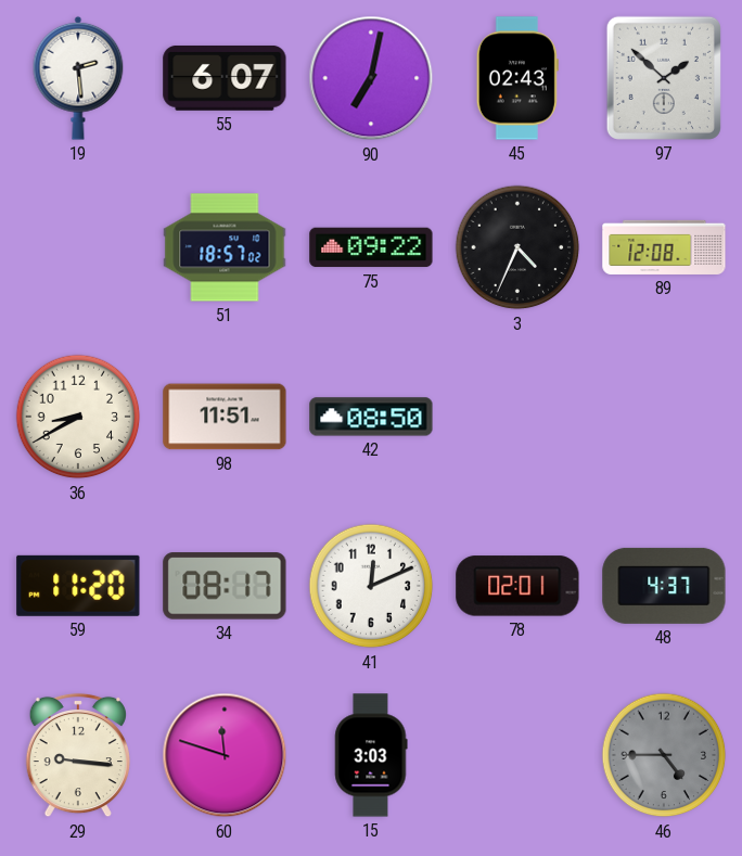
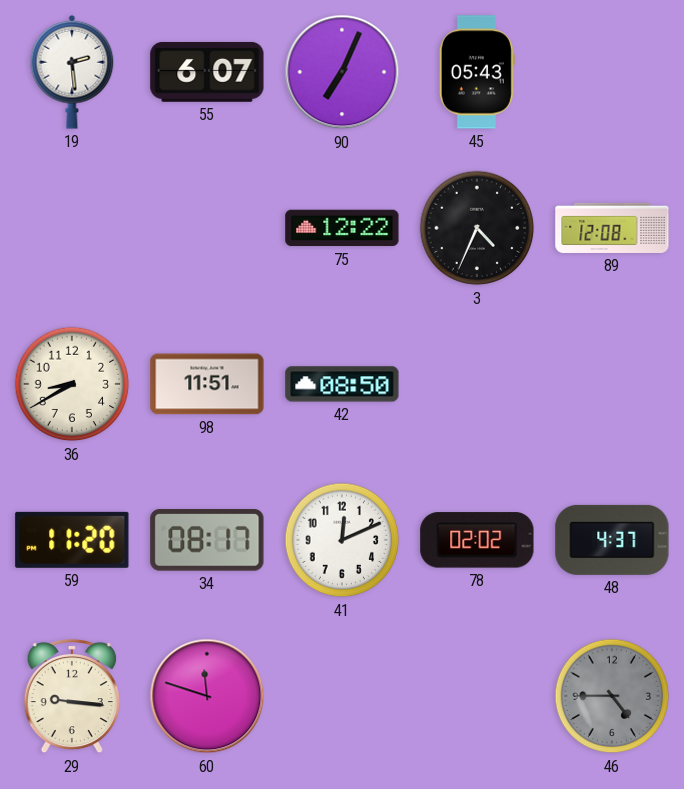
90: 7:02 -> 7:04
45: 02:43 -> 05:43
97: 1:52 -> none
51: 18:57 -> none
75: 09:22 -> 12:22
78: 02:01 -> 02:02
15: 3:03 -> none
